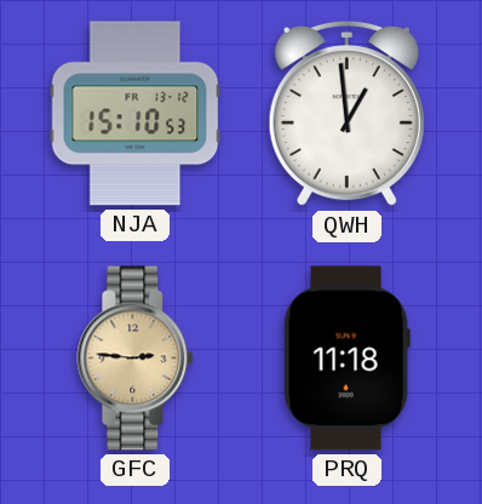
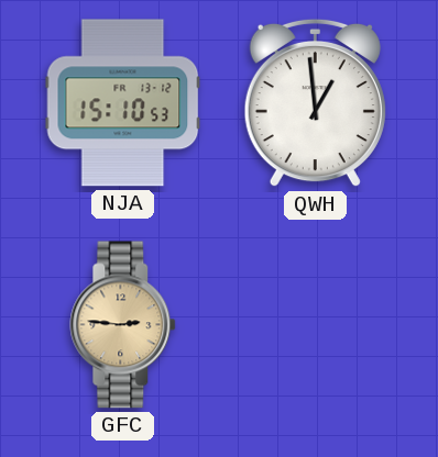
PRQ: 11:18 -> none
